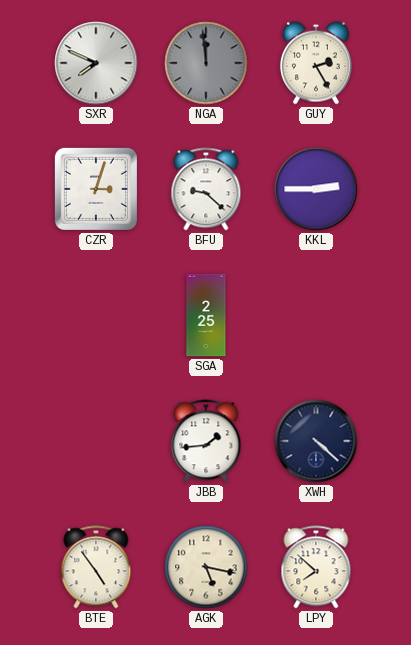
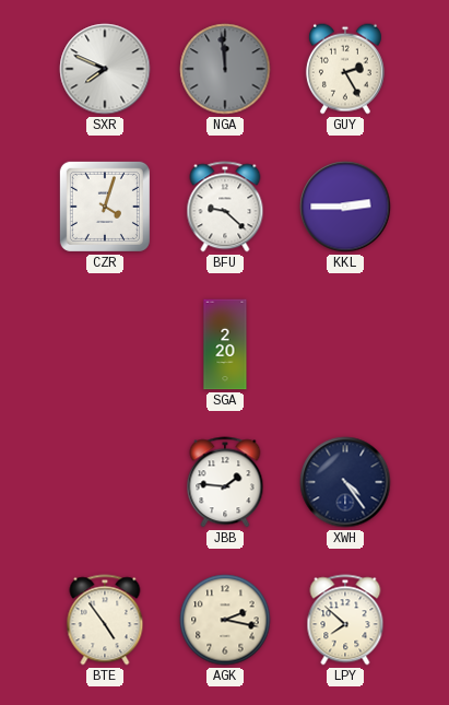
CZR: 3:03 -> 4:03
SGA: 2:25 -> 2:20
JBB: 1:44 -> 1:46
XWH: 4:22 -> 4:24
AGK: 5:17 -> 2:17
